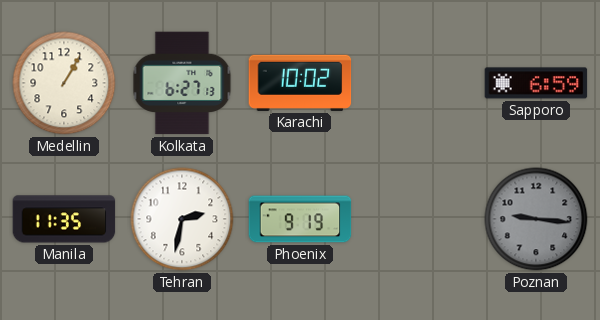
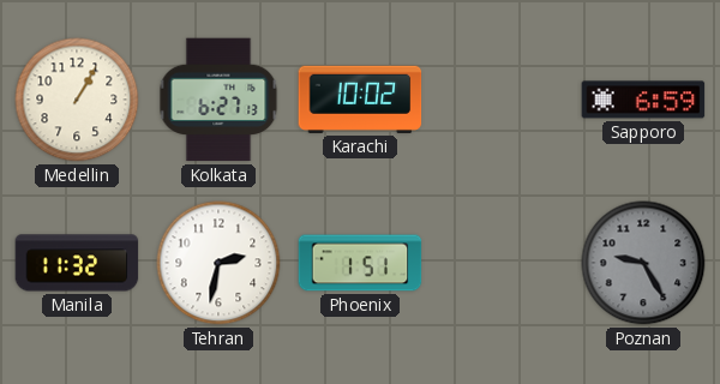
Manila: 11:35 -> 11:32
Phoenix: 9:19 -> 1:51
Poznan: 9:16 -> 9:25
